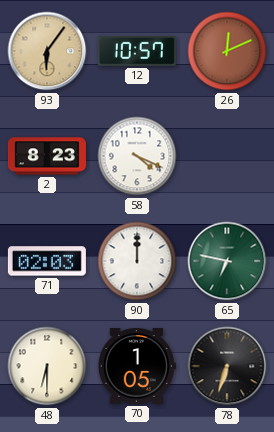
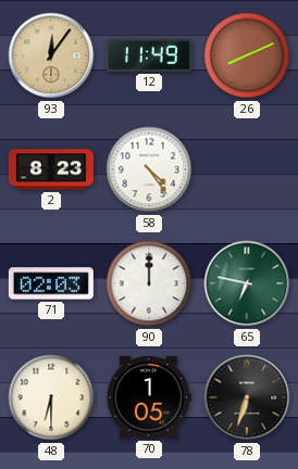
93: 6:06 -> 12:06
12: 10:57 -> 11:49
26: 12:11 -> 8:11
58: 4:19 -> 4:24
